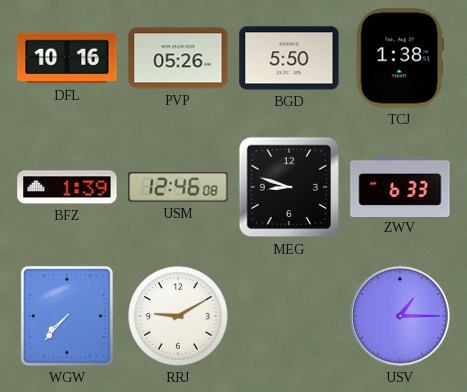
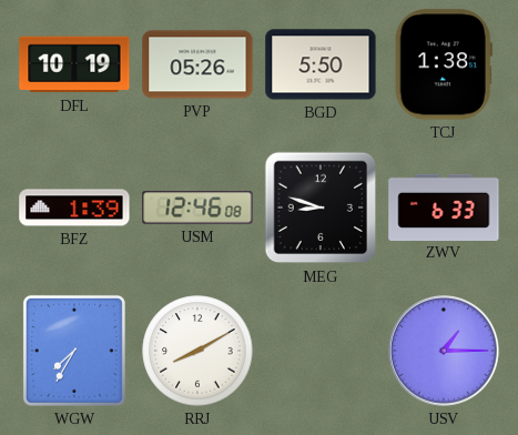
DFL: 10:16 -> 10:19
WGW: 7:37 -> 7:35
RRJ: 9:10 -> 8:10
